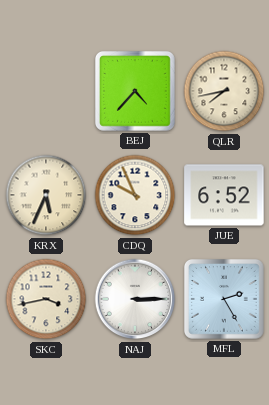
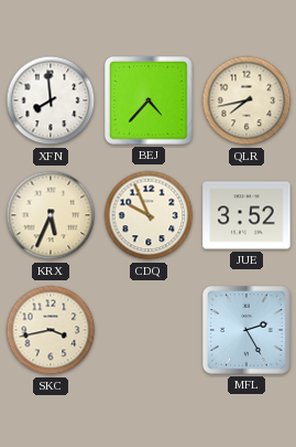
XFN: none -> 7:59
JUE: 6:52 -> 3:52
NAJ: 3:15 -> none
